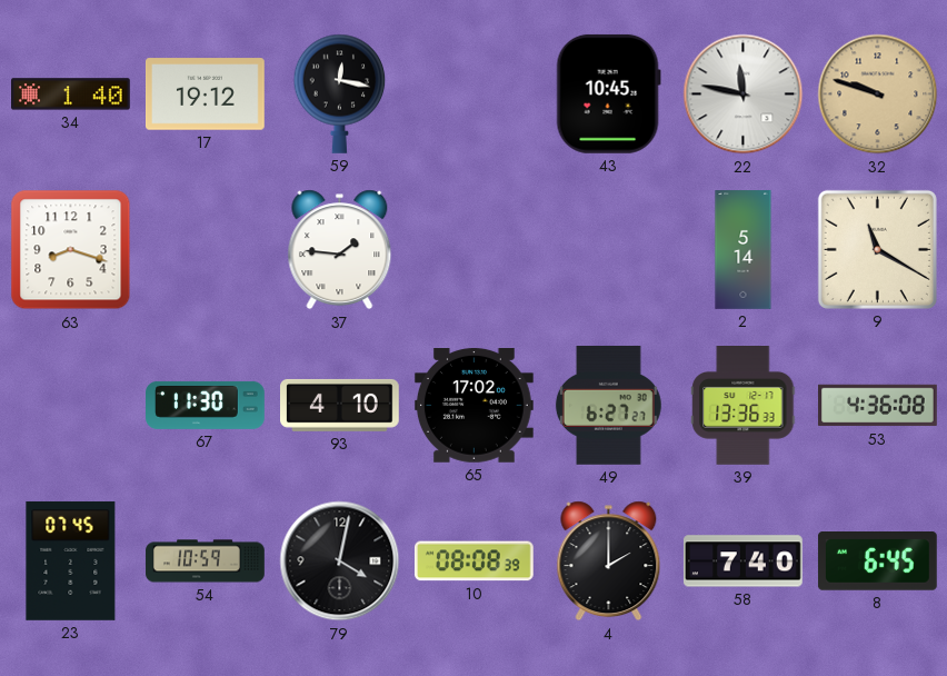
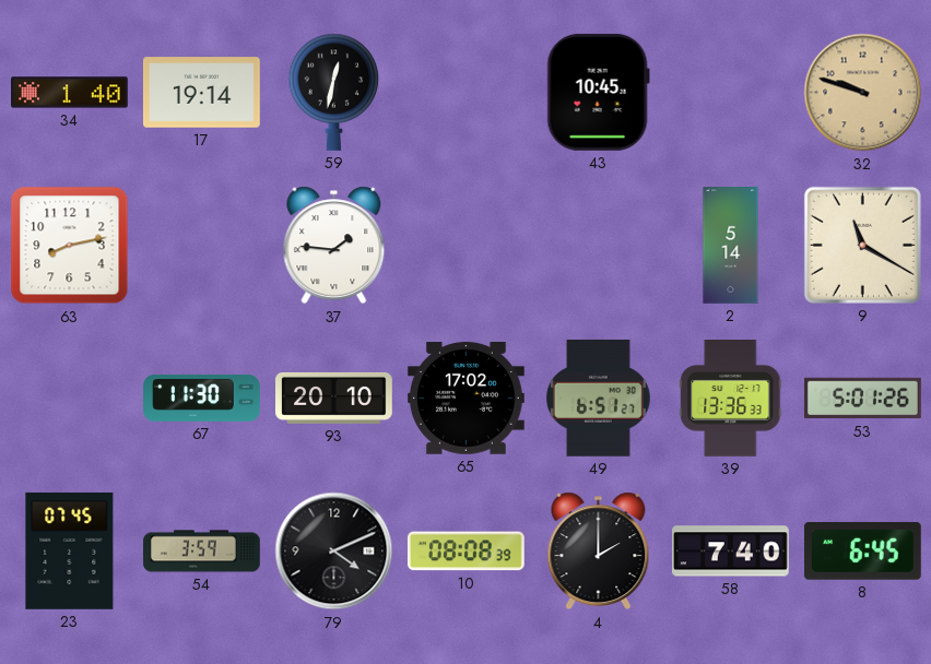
17: 19:12 -> 19:14
59: 12:17 -> 12:32
22: 11:47 -> none
63: 8:18 -> 8:13
93: 4:10 -> 20:10
49: 6:27 -> 6:51
53: 4:36 -> 5:01
54: 10:59 -> 3:59
79: 4:02 -> 4:11
